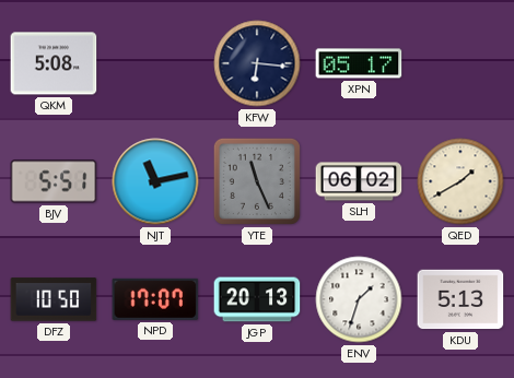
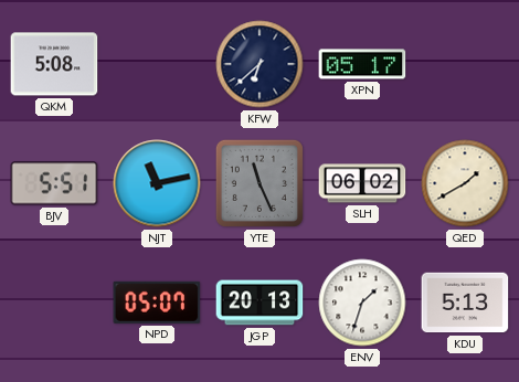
KFW: 6:16 -> 6:38
DFZ: 10:50 -> none
NPD: 17:07 -> 05:07
